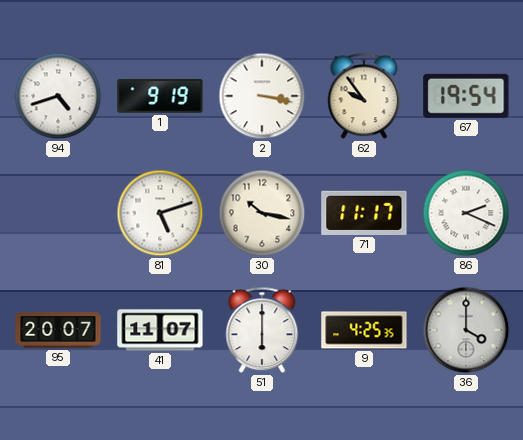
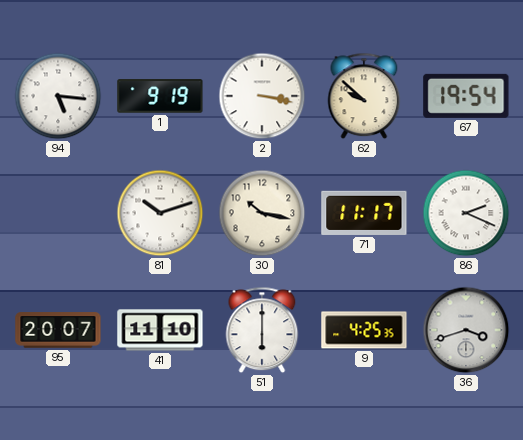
94: 4:42 -> 5:16
62: 9:54 -> 9:52
81: 5:12 -> 10:12
41: 11:07 -> 11:10
36: 4:00 -> 3:42
